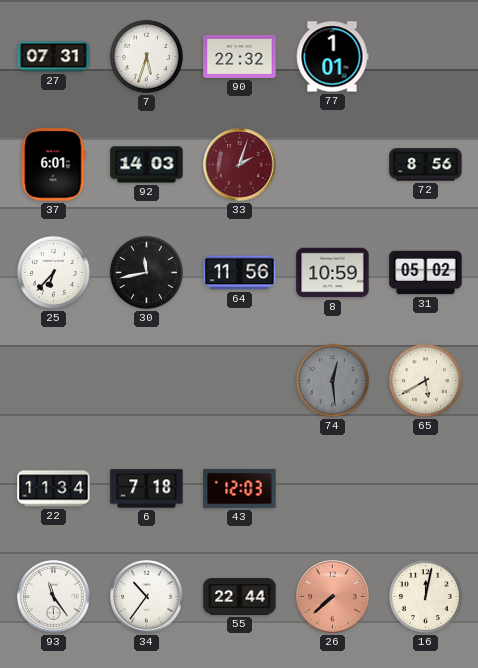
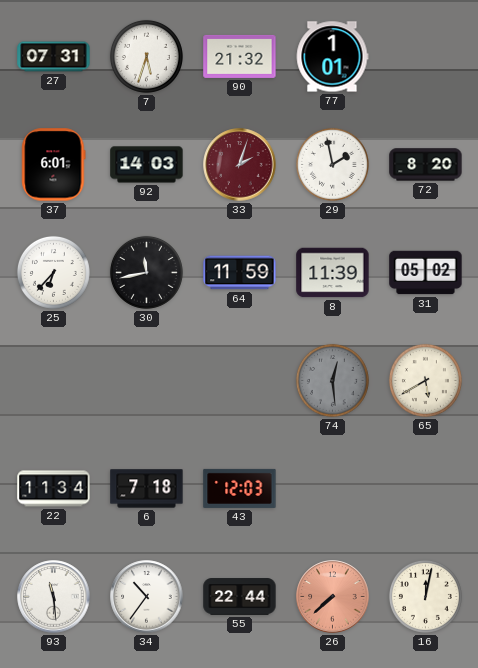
90: 22:32 -> 21:32
29: none -> 1:58
72: 8:56 -> 8:20
64: 11:56 -> 11:59
8: 10:59 -> 11:39
93: 11:24 -> 11:29
